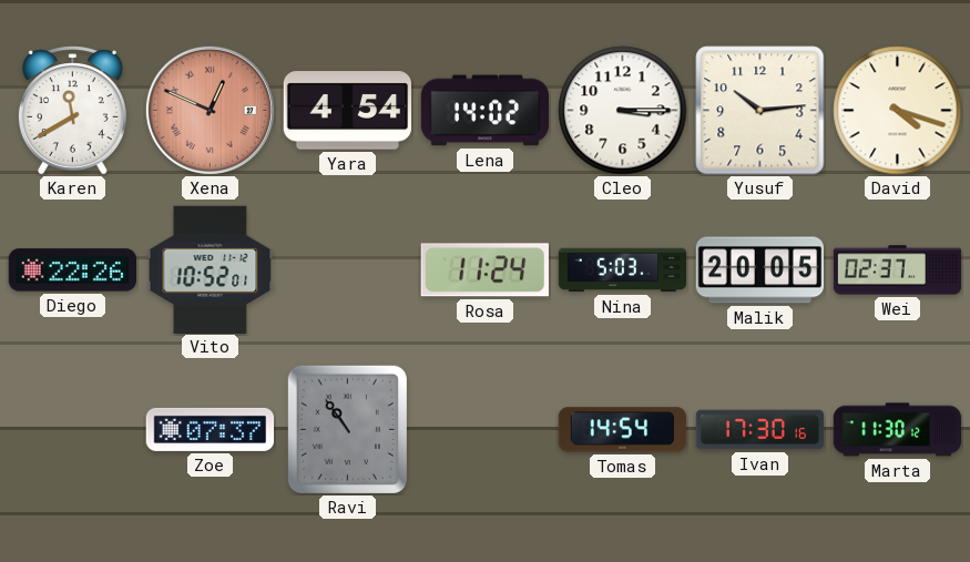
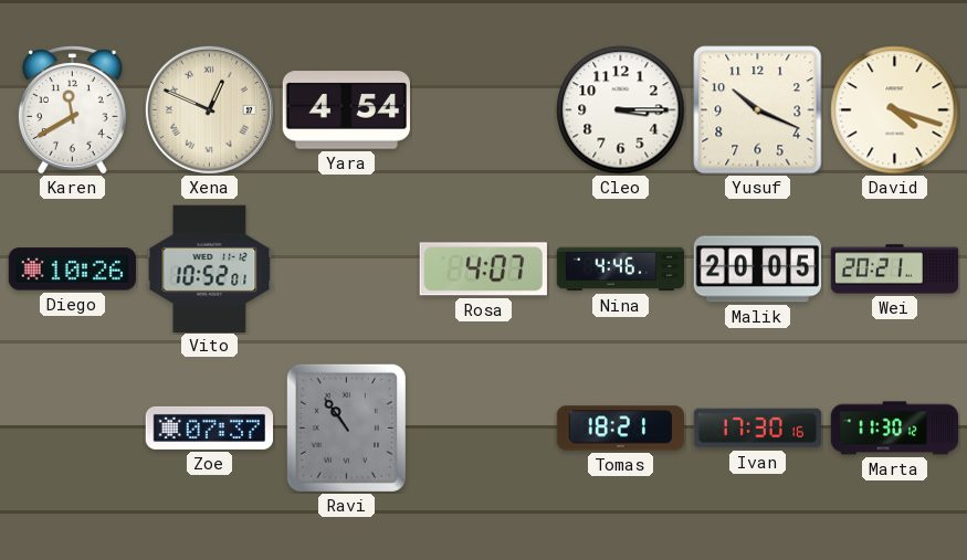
Xena dial: salmon -> cream
Lena: 14:02 -> none
Yusuf: 10:14 -> 10:19
Diego: 22:26 -> 10:26
Rosa: 11:24 -> 4:07
Nina: 5:03 -> 4:46
Wei: 02:37 -> 20:21
Tomas: 14:54 -> 18:21
